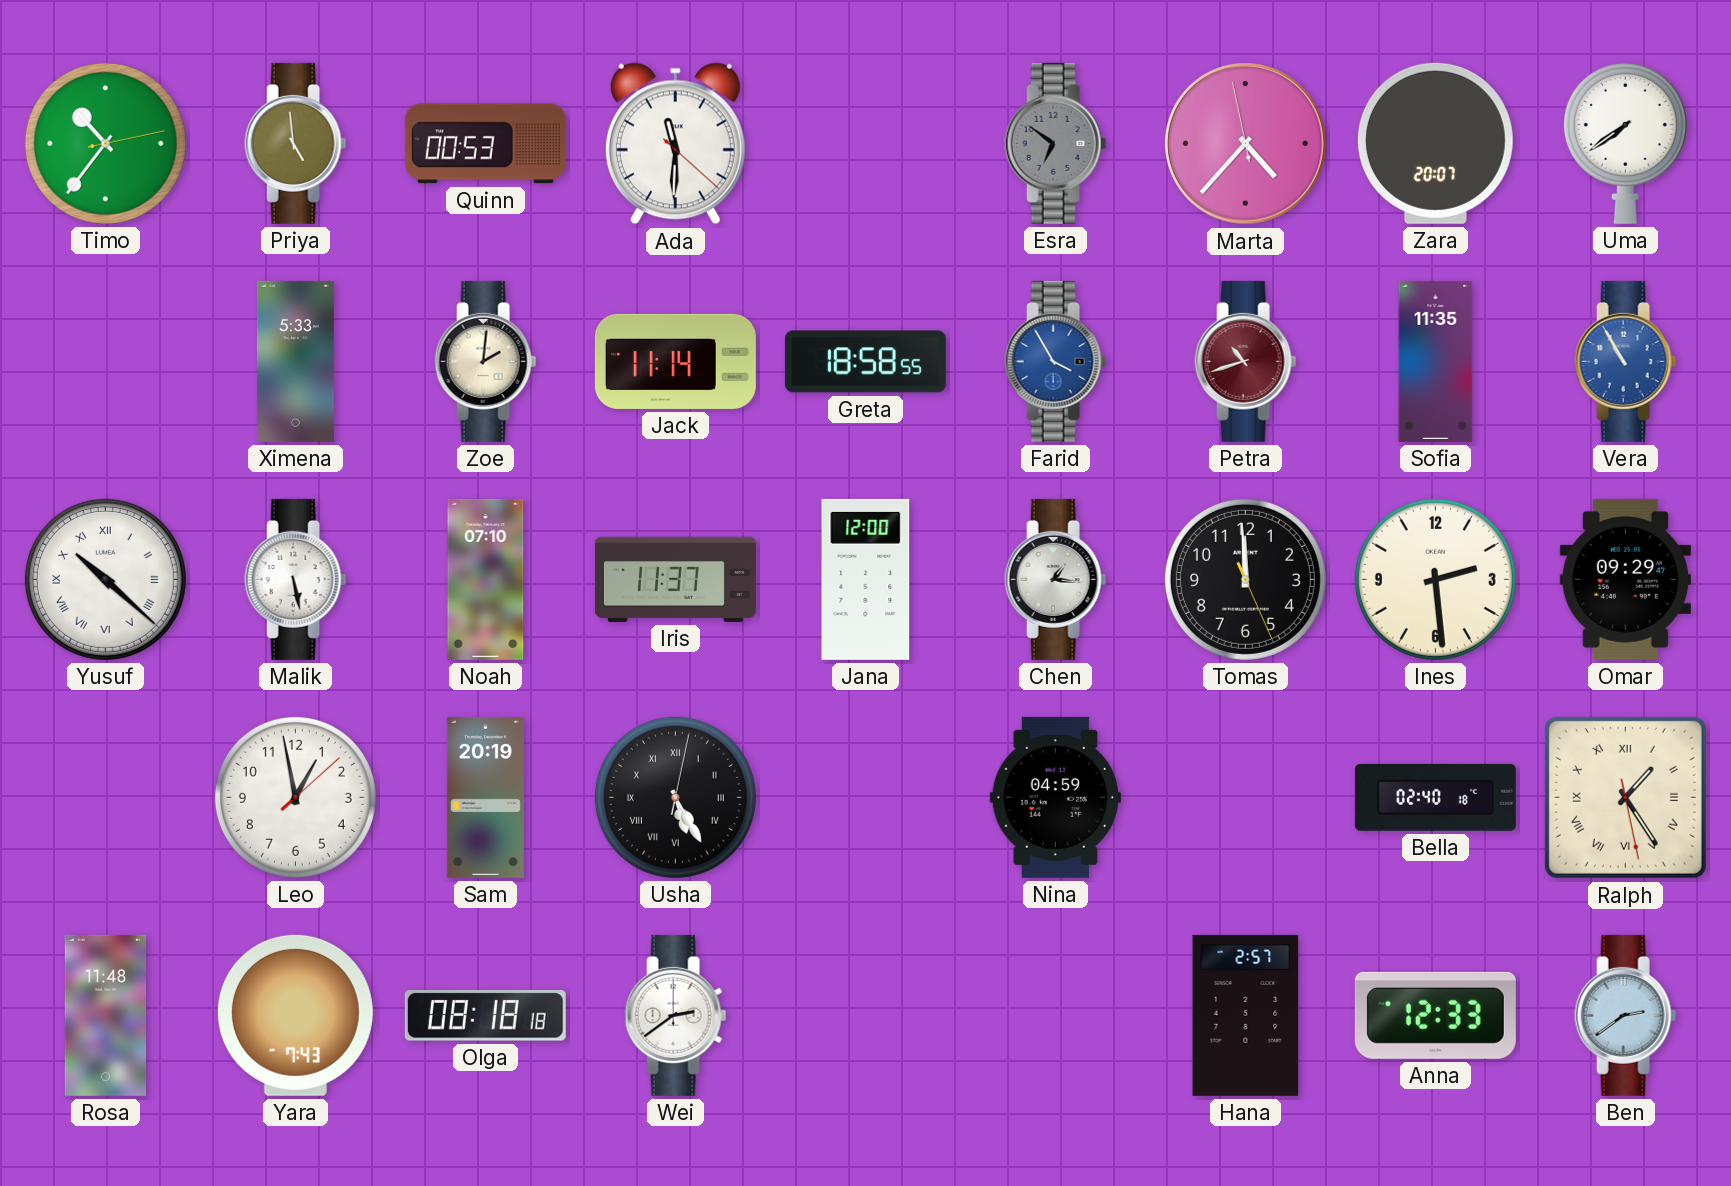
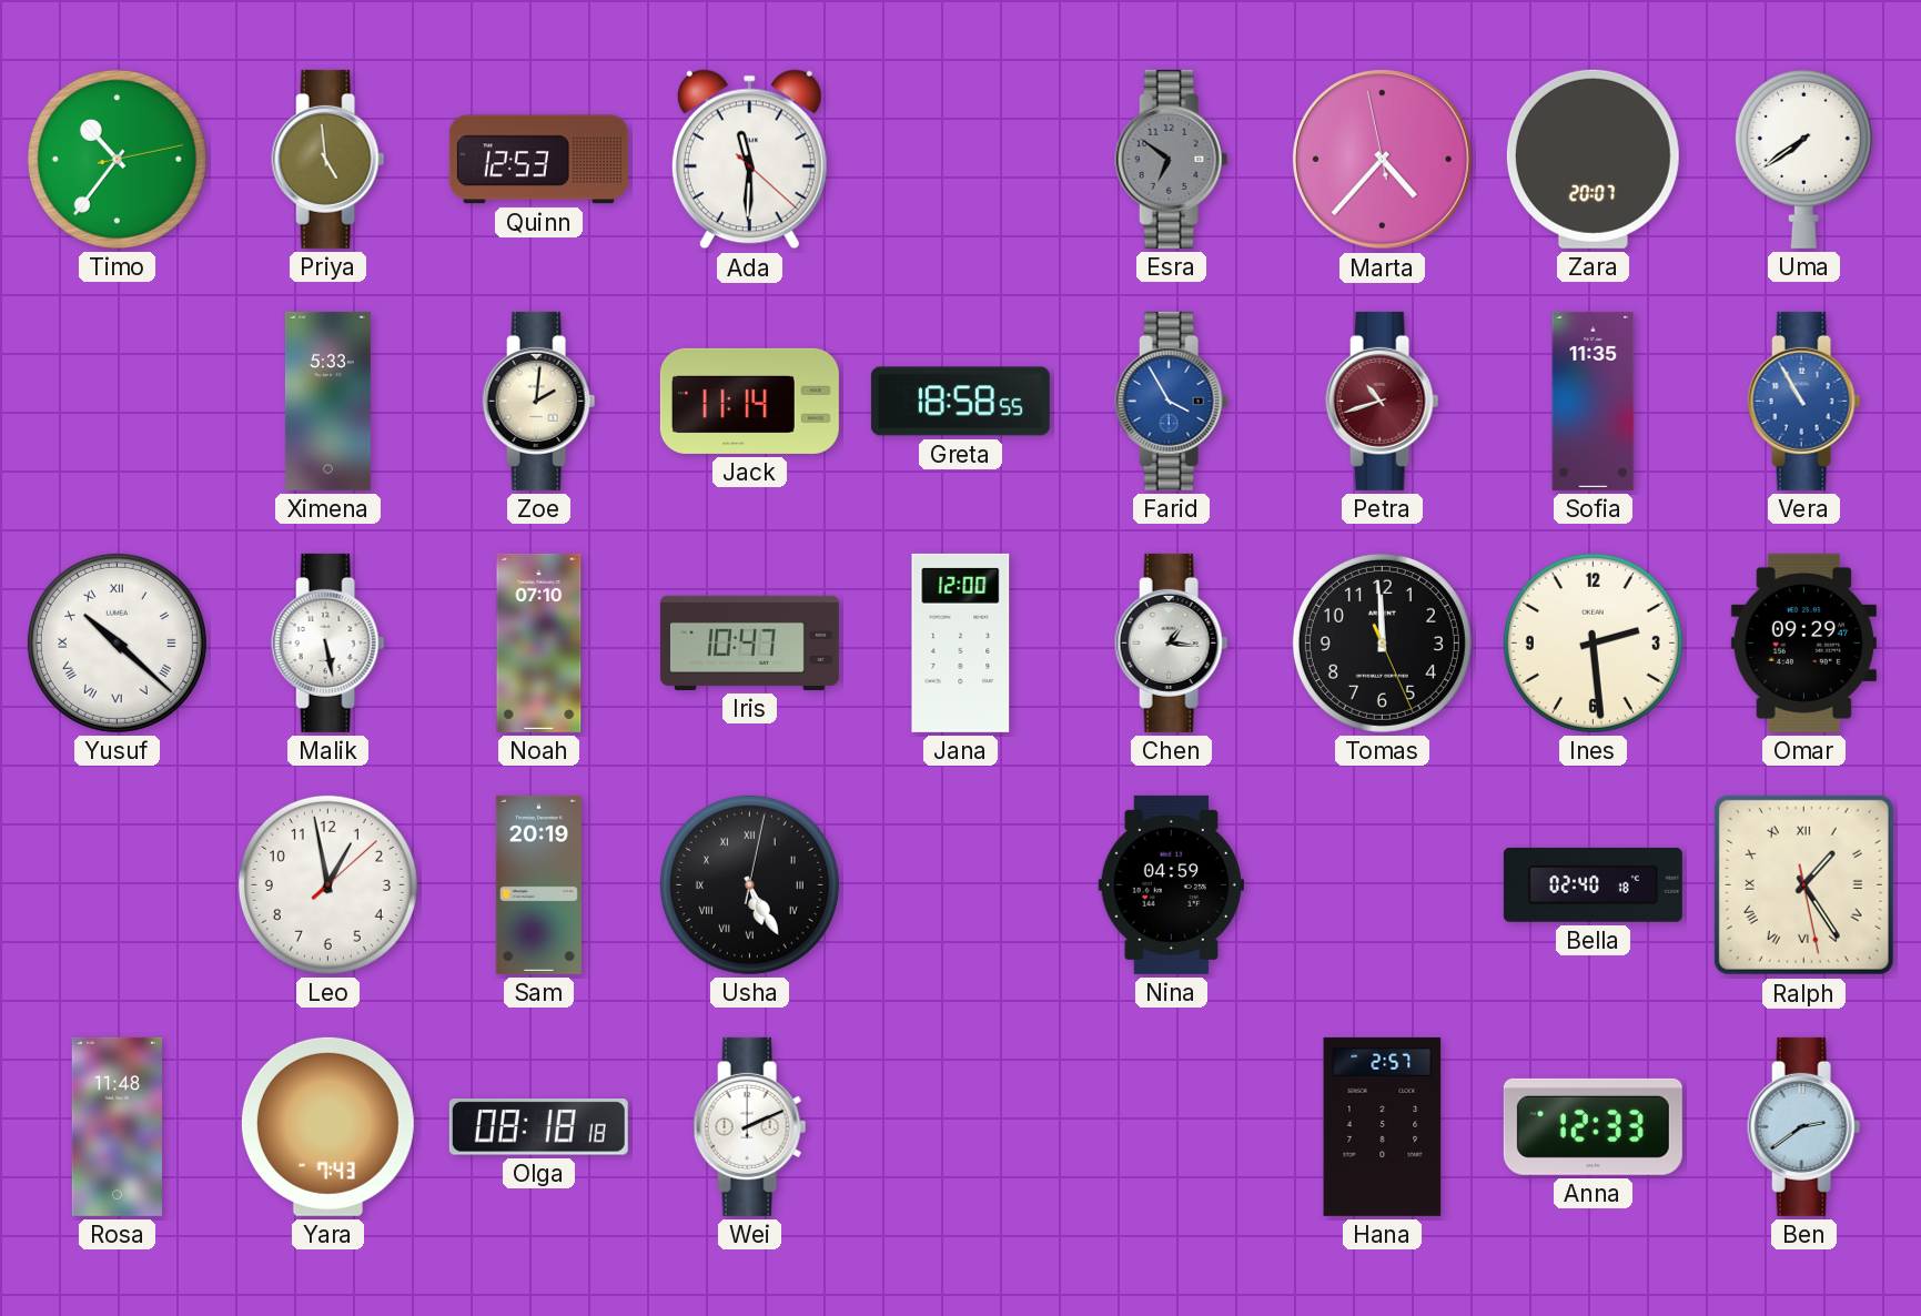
Quinn: 00:53 -> 12:53
Iris: 11:37 -> 10:47
Wei: 2:39 -> 2:11
